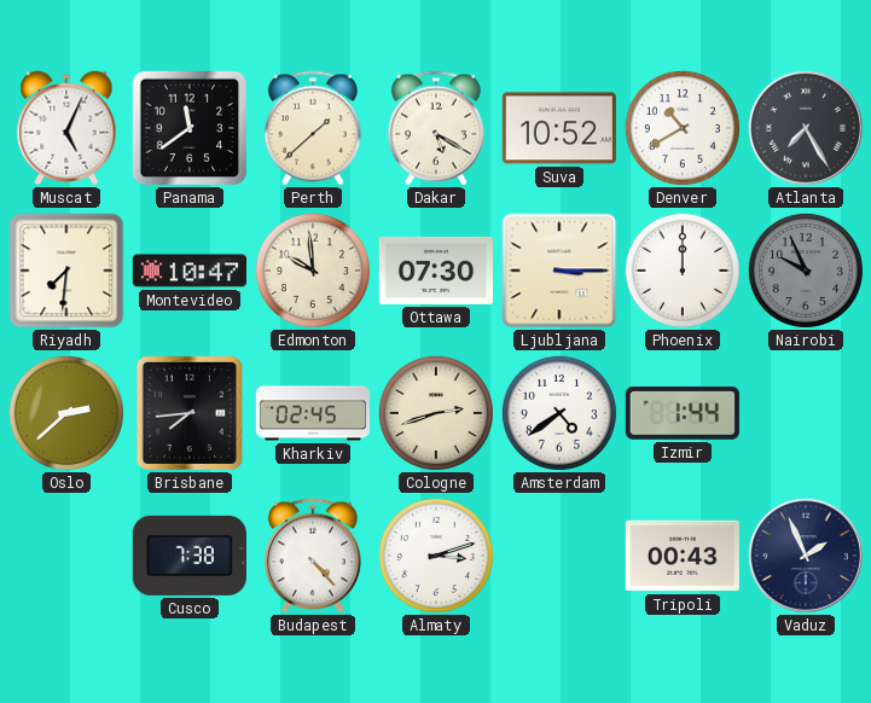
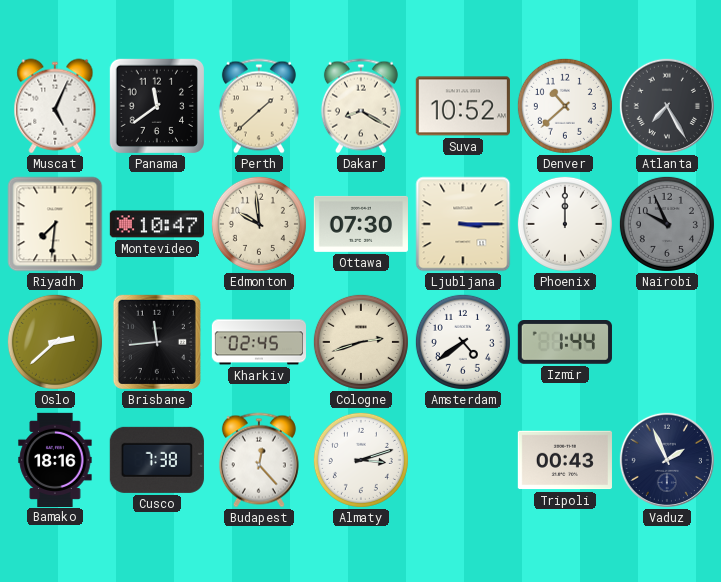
Dakar: 5:20 -> 8:20
Denver: 10:40 -> 10:38
Brisbane: 7:44 -> 11:44
Bamako: none -> 18:16
Budapest: 4:23 -> 12:23
